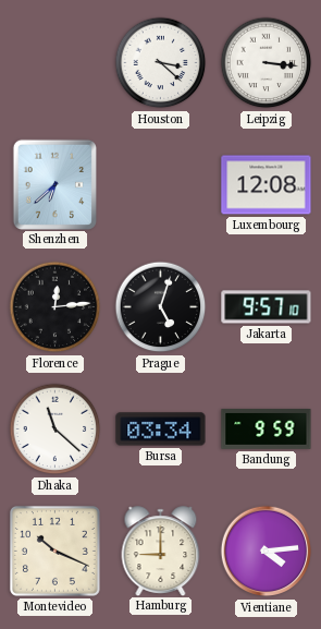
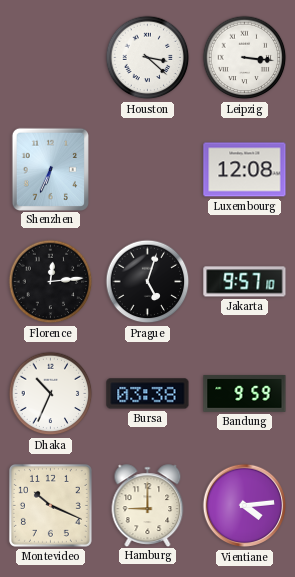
Shenzhen: 6:38 -> 6:34
Dhaka: 11:22 -> 10:34
Bursa: 03:34 -> 03:38
